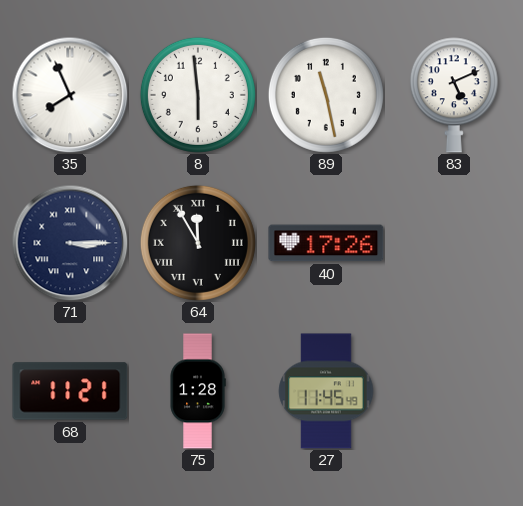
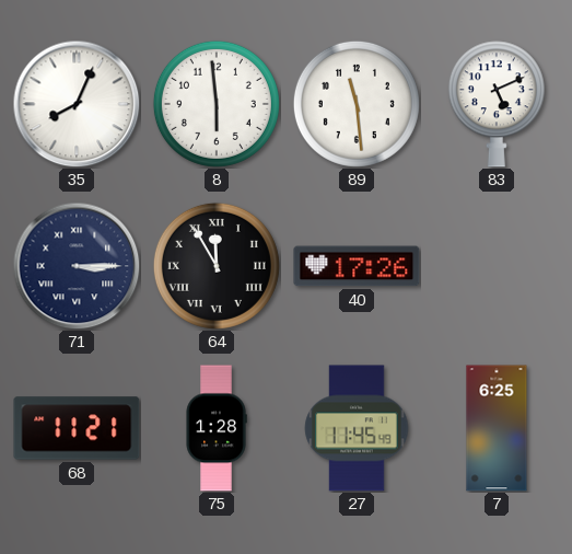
35: 7:56 -> 8:04
89: 11:28 -> 11:29
7: none -> 6:25
